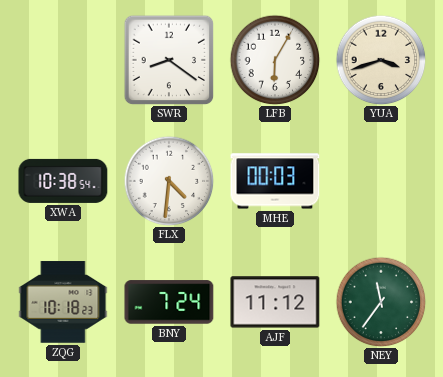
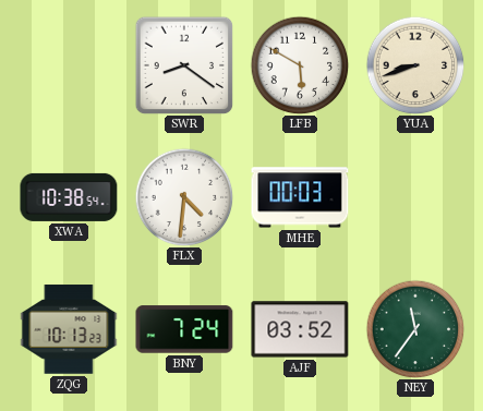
LFB: 6:05 -> 5:50
YUA: 3:42 -> 8:42
ZQG: 10:18 -> 10:13
AJF: 11:12 -> 03:52
